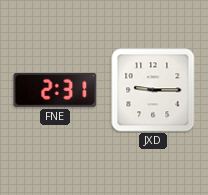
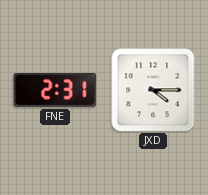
JXD: 9:15 -> 4:15
